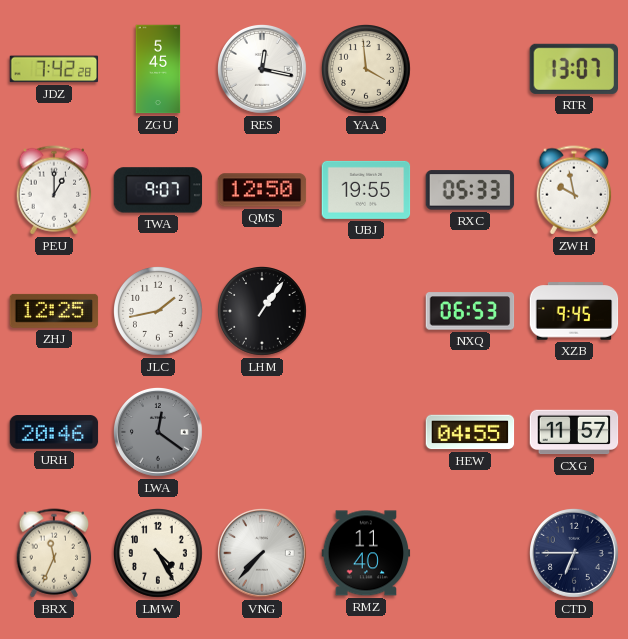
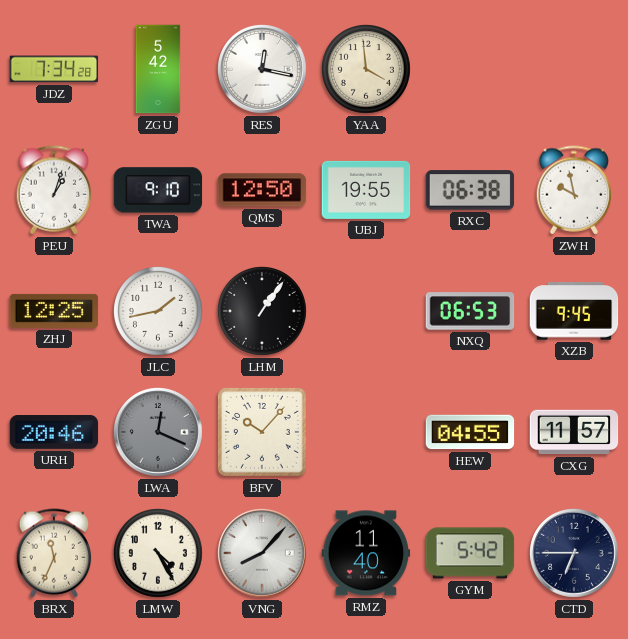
JDZ: 7:42 -> 7:34
ZGU: 5:45 -> 5:42
RTR: 13:07 -> none
PEU: 1:00 -> 1:03
TWA: 9:07 -> 9:10
RXC: 05:33 -> 06:38
LWA: 12:21 -> 12:19
BFV: none -> 10:07
VNG: 7:37 -> 8:07
GYM: none -> 5:42
